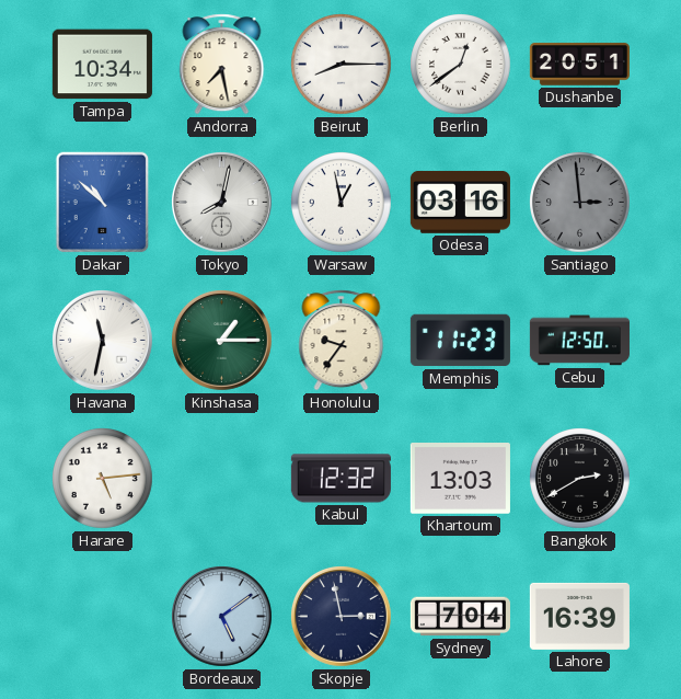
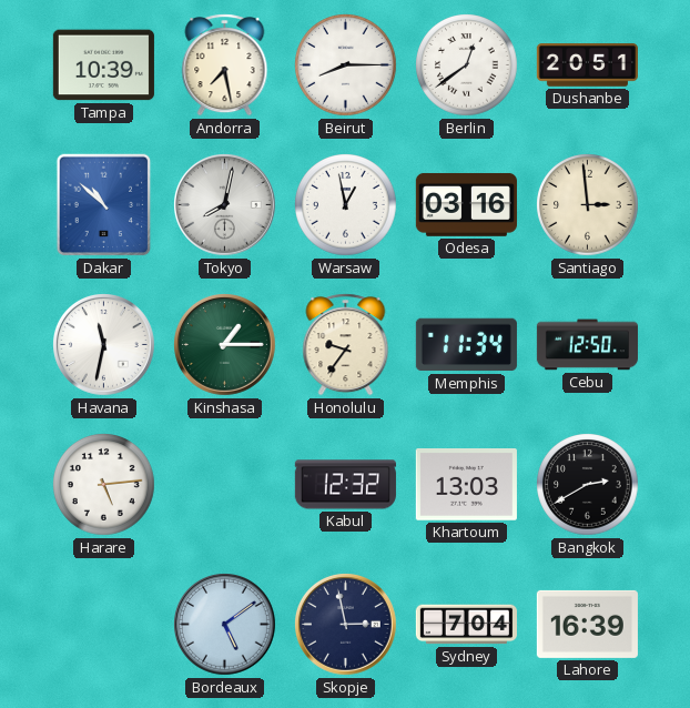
Tampa: 10:34 -> 10:39
Santiago dial: grey -> cream
Memphis: 11:23 -> 11:34
